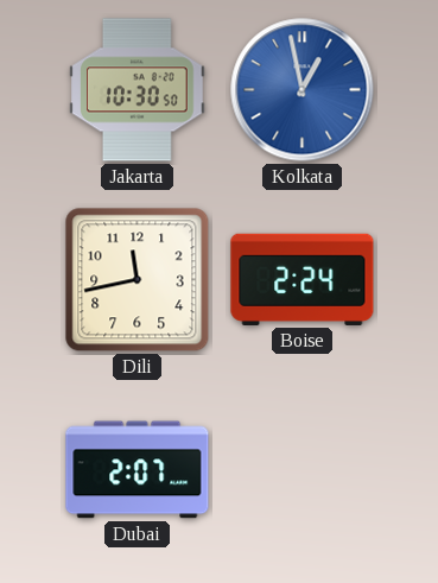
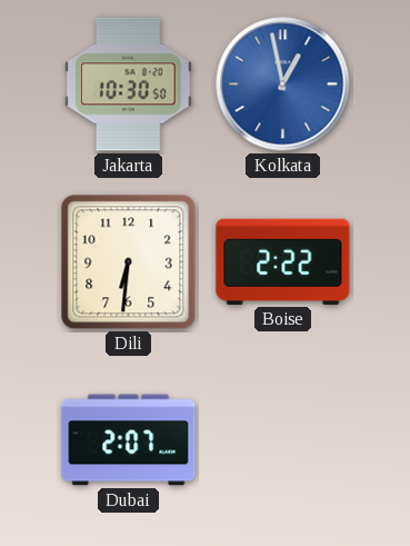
Dili: 11:43 -> 6:31
Boise: 2:24 -> 2:22
